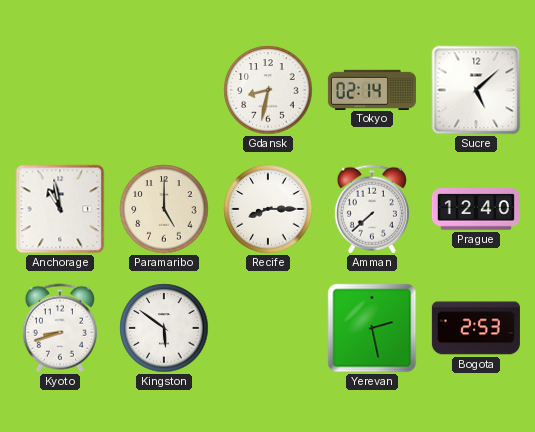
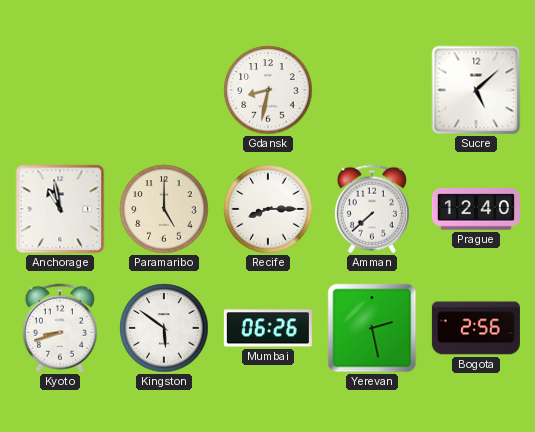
Tokyo: 02:14 -> none
Mumbai: none -> 06:26
Bogota: 2:53 -> 2:56
